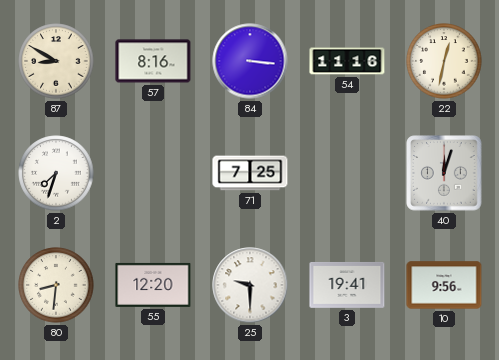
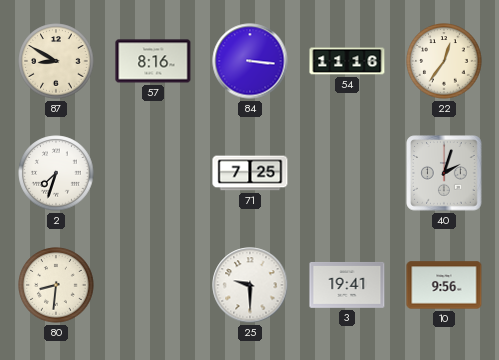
22: 12:32 -> 12:36
40: 12:03 -> 2:03
55: 12:20 -> none
